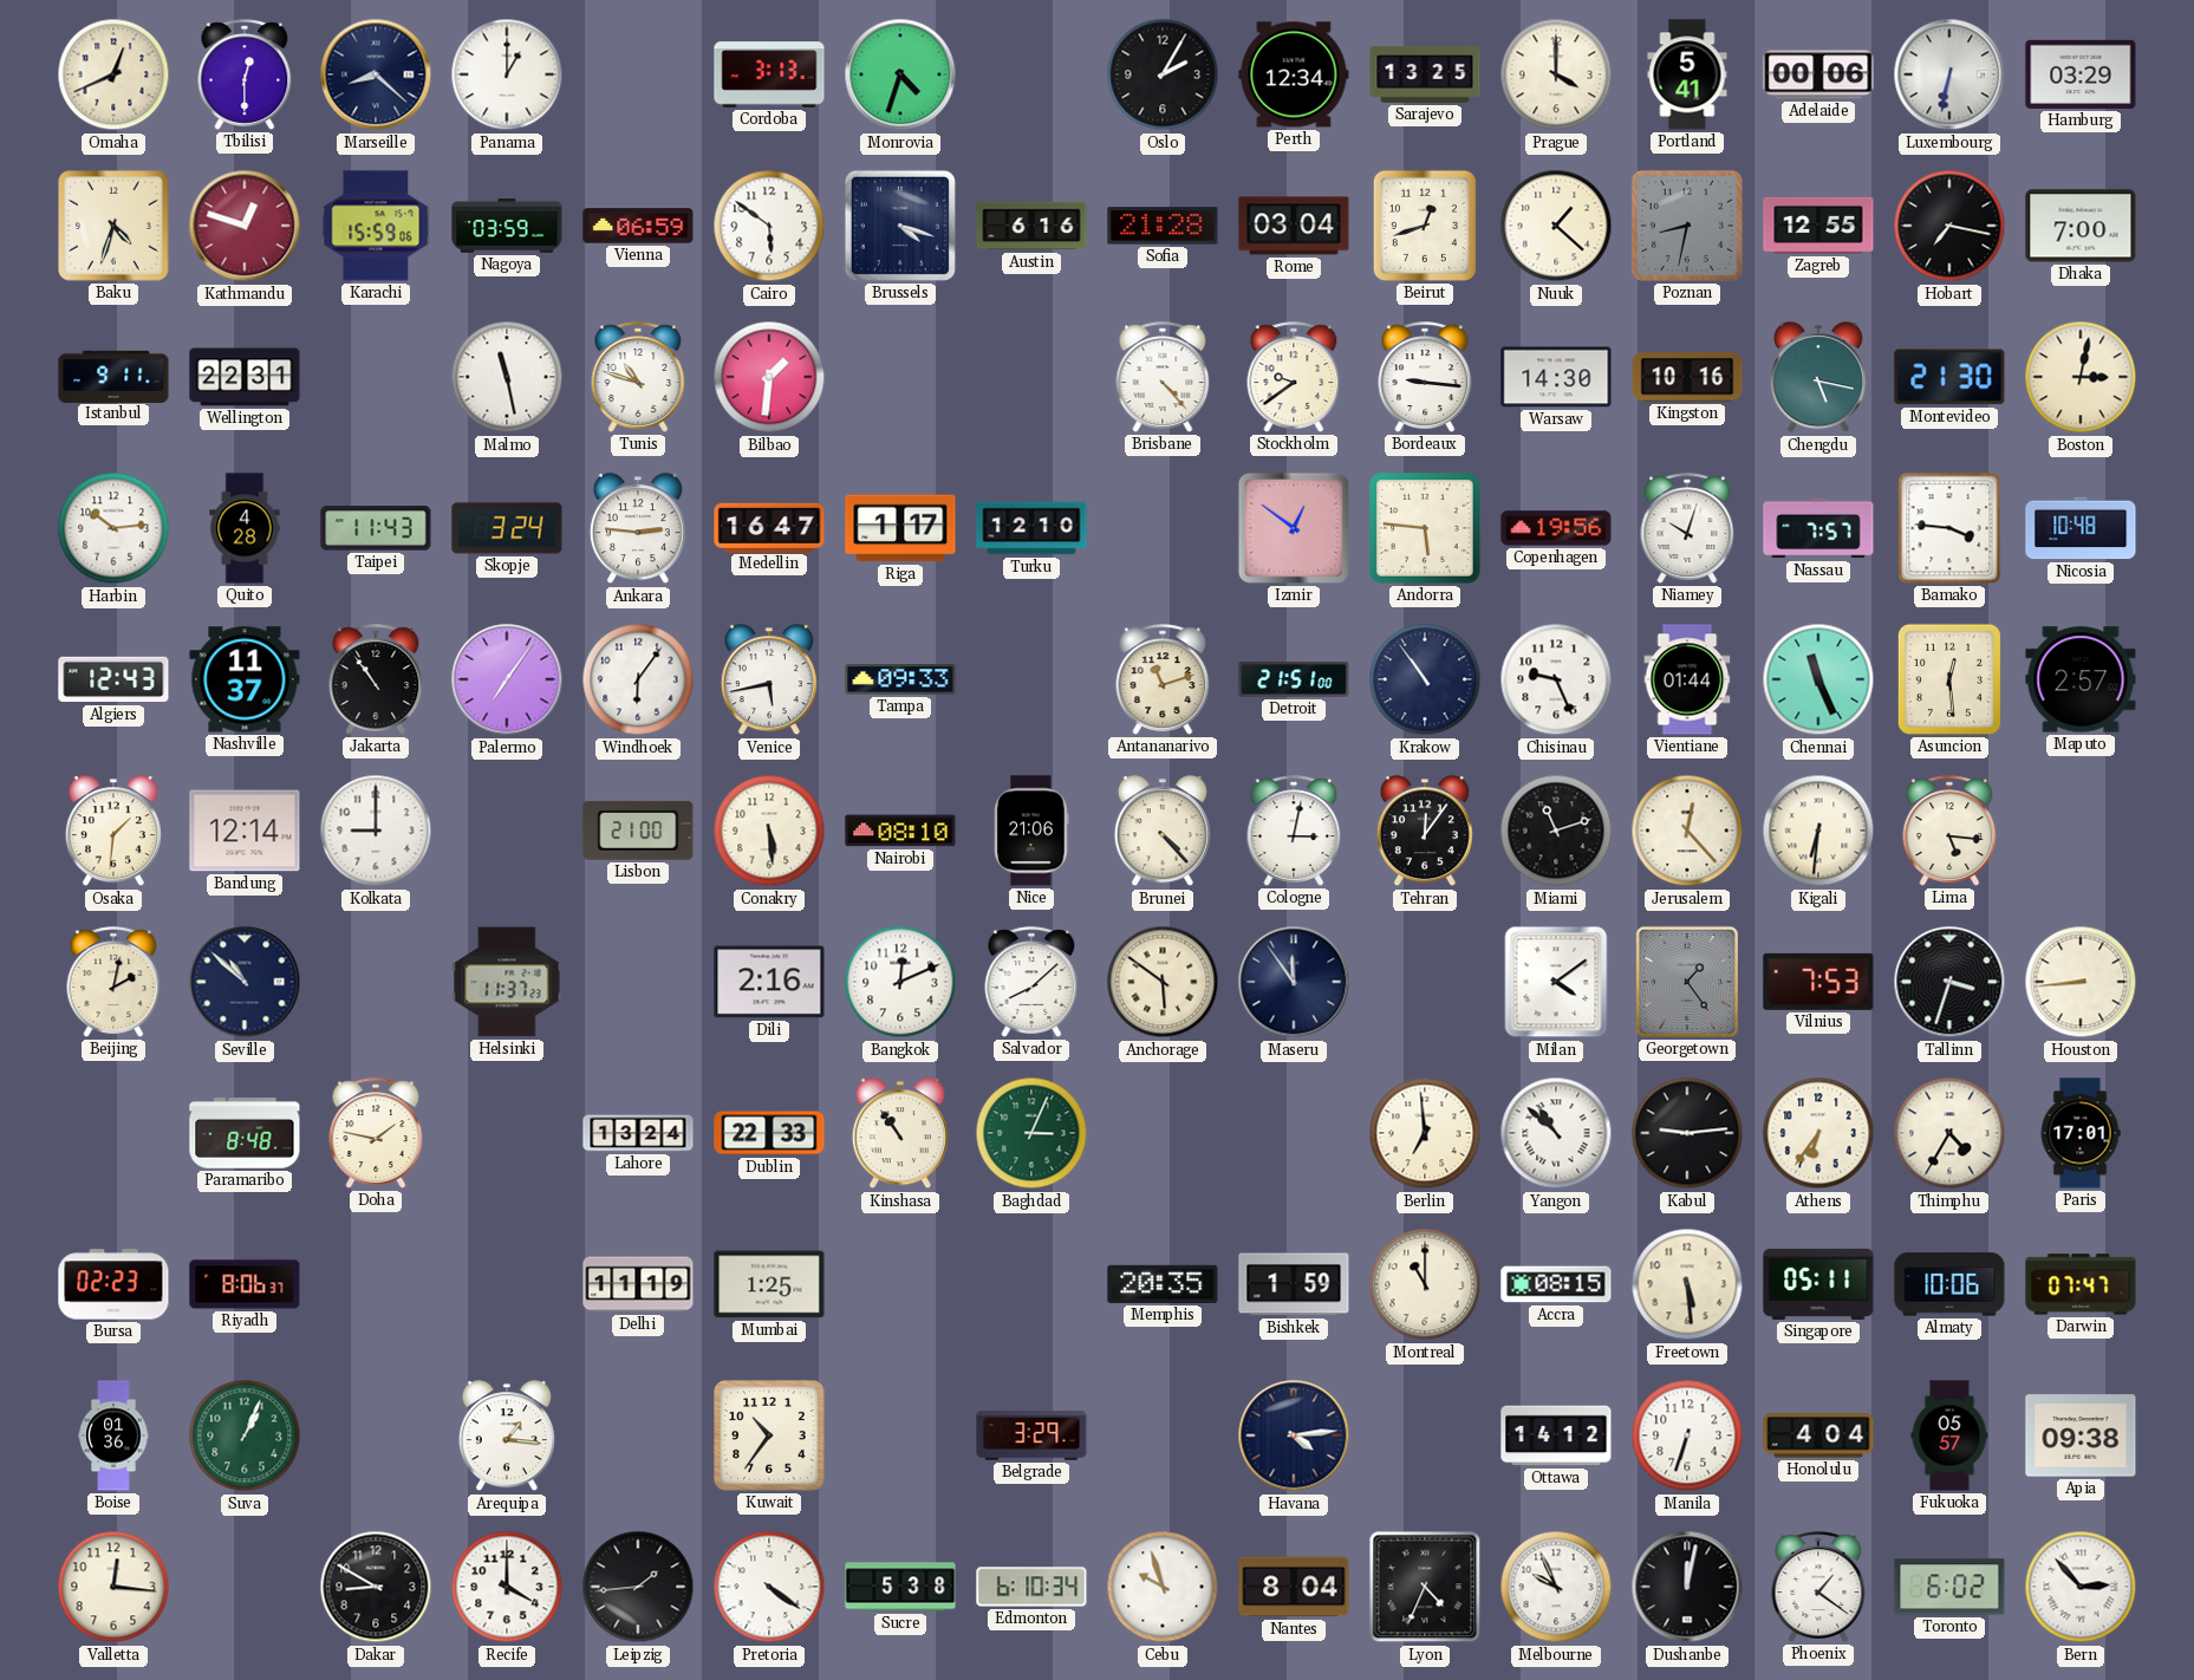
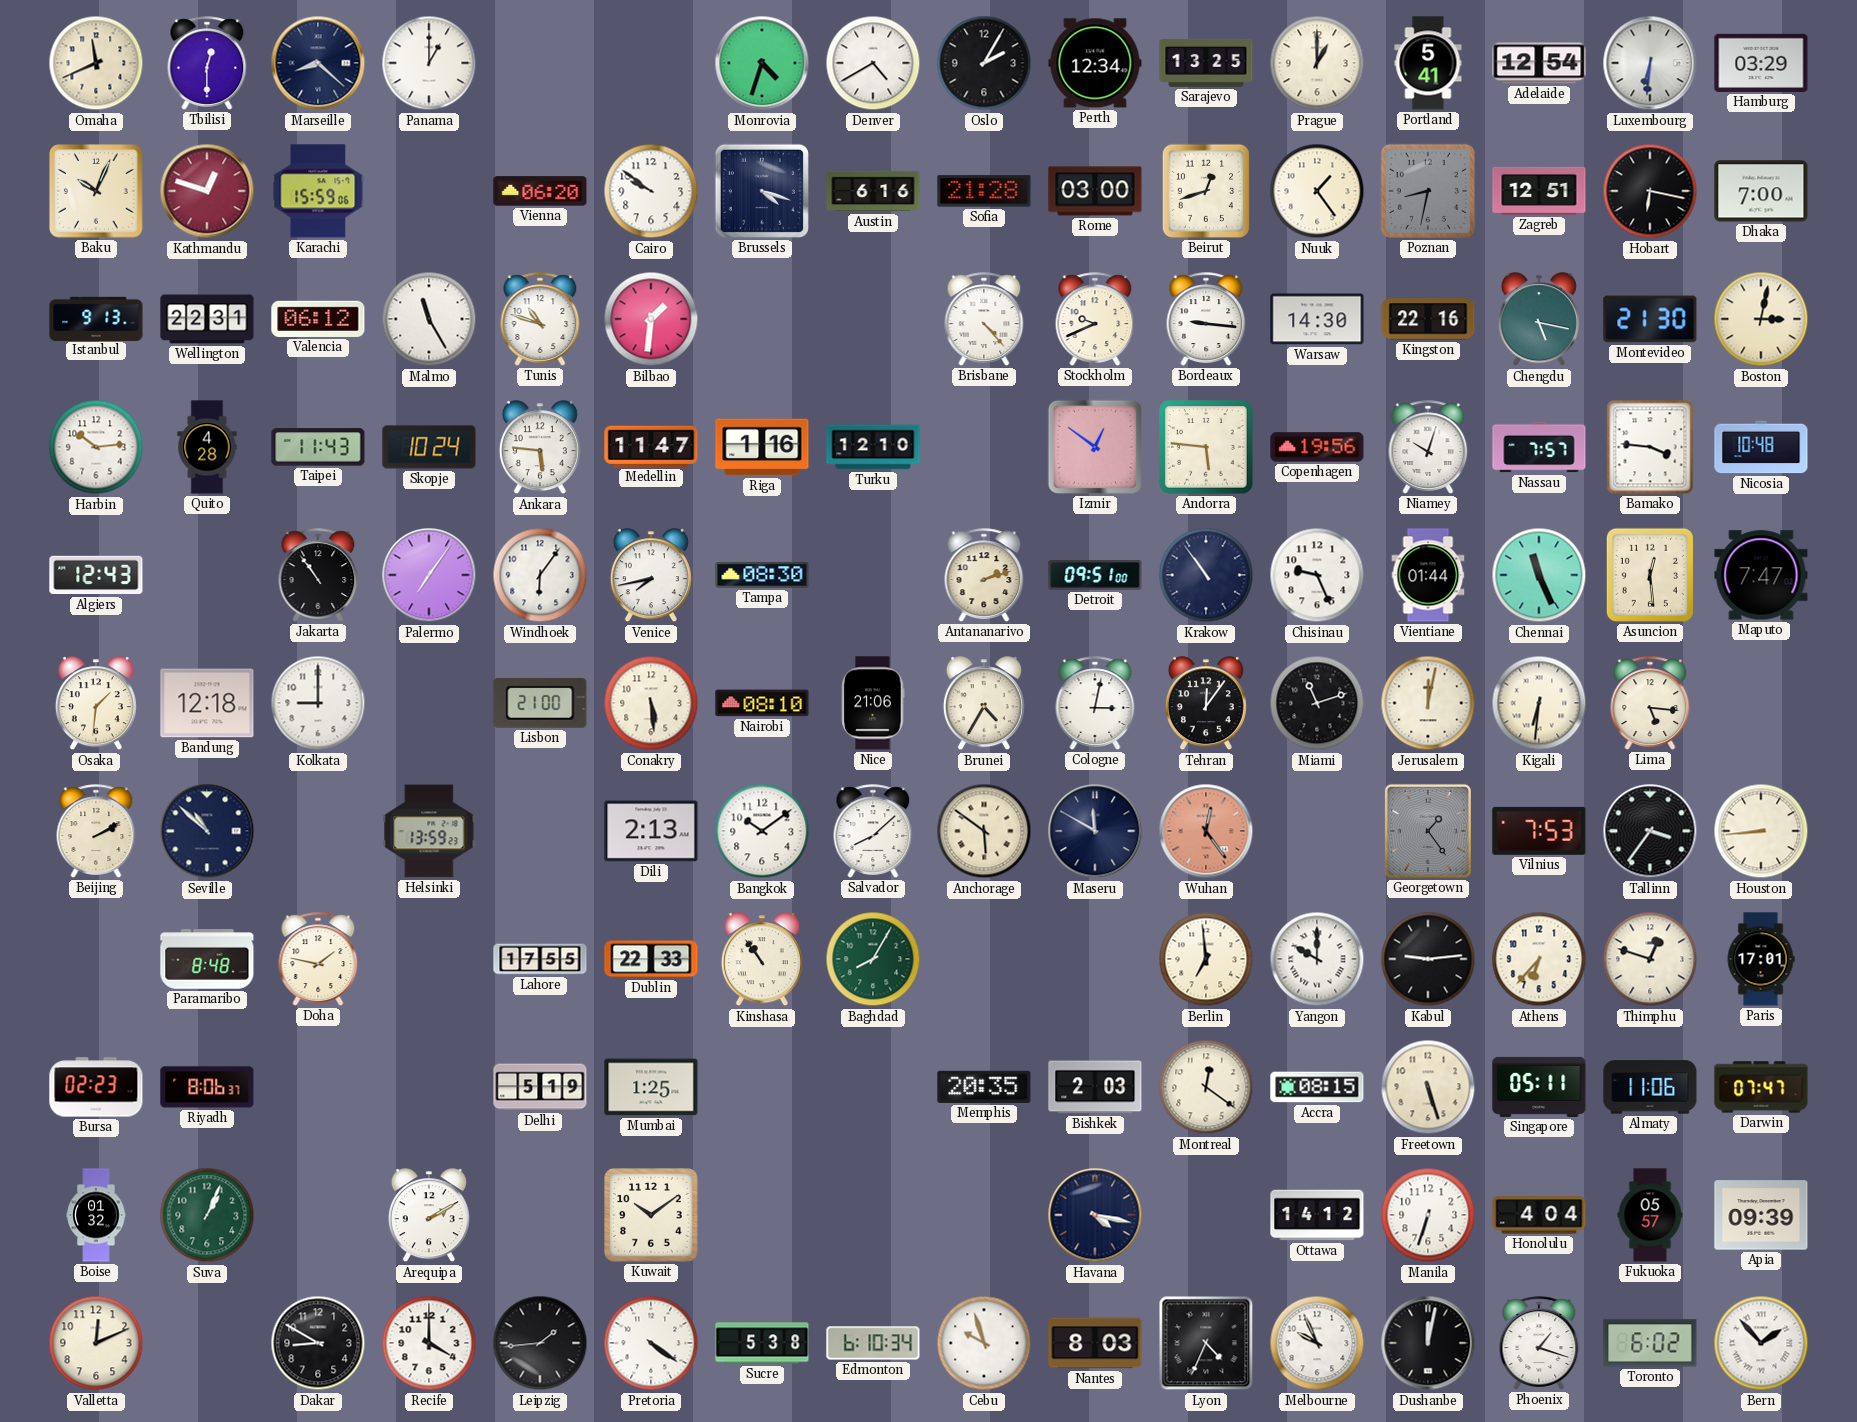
Omaha: 12:41 -> 11:41
Cordoba: 3:13 -> none
Denver: none -> 4:40
Prague: 4:00 -> 1:00
Adelaide: 00:06 -> 12:54
Luxembourg: 6:32 -> 6:31
Baku: 4:33 -> 10:04
Nagoya: 03:59 -> none
Vienna: 06:59 -> 06:20
Cairo: 5:51 -> 9:51
Rome: 03:04 -> 03:00
Nuuk: 1:22 -> 1:24
Zagreb: 12:55 -> 12:51
Hobart: 7:17 -> 6:17
Istanbul: 9:11 -> 9:13
Valencia: none -> 06:12
Malmo: 11:28 -> 11:25
Stockholm: 9:39 -> 9:41
Kingston: 10:16 -> 22:16
Skopje: 3:24 -> 10:24
Ankara: 2:46 -> 5:46
Medellin: 16:47 -> 11:47
Riga: 1:17 -> 1:16
Nashville: 11:37 -> none
Venice: 5:43 -> 7:43
Tampa: 09:33 -> 08:30
Antananarivo: 11:12 -> 2:12
Detroit: 21:51 -> 09:51
Maputo: 2:57 -> 7:47
Bandung: 12:14 -> 12:18
Brunei: 4:23 -> 4:35
Jerusalem: 12:23 -> 12:02
Beijing: 2:02 -> 2:10
Helsinki: 11:37 -> 13:59
Dili: 2:16 -> 2:13
Bangkok: 12:11 -> 10:09
Maseru: 11:54 -> 11:50
Wuhan: none -> 12:24
Milan: 4:09 -> none
Tallinn: 3:33 -> 3:36
Lahore: 13:24 -> 17:55
Baghdad: 3:04 -> 8:05
Yangon: 10:52 -> 10:00
Athens: 6:36 -> 6:37
Thimphu: 4:35 -> 12:48
Delhi: 11:19 -> 5:19
Bishkek: 1:59 -> 2:03
Montreal: 11:00 -> 12:21
Freetown: 5:29 -> 5:27
Almaty: 10:06 -> 11:06
Boise: 01:36 -> 01:32
Arequipa: 1:16 -> 2:10
Kuwait: 10:36 -> 10:09
Belgrade: 3:29 -> none
Havana: 4:14 -> 4:17
Apia: 09:38 -> 09:39
Valletta: 12:16 -> 12:11
Nantes: 8:04 -> 8:03
Phoenix: 1:21 -> 1:18
Bern: 2:53 -> 1:53
